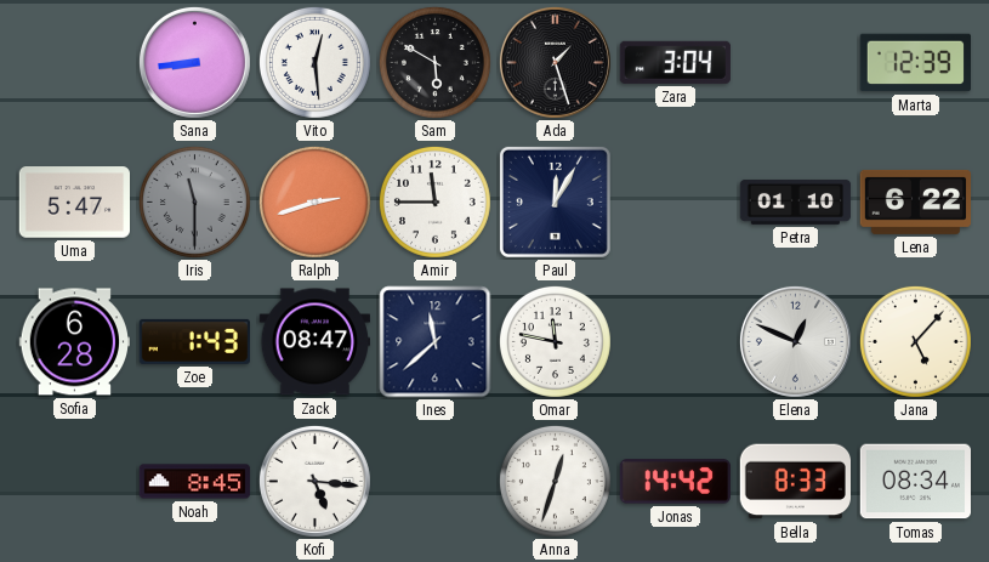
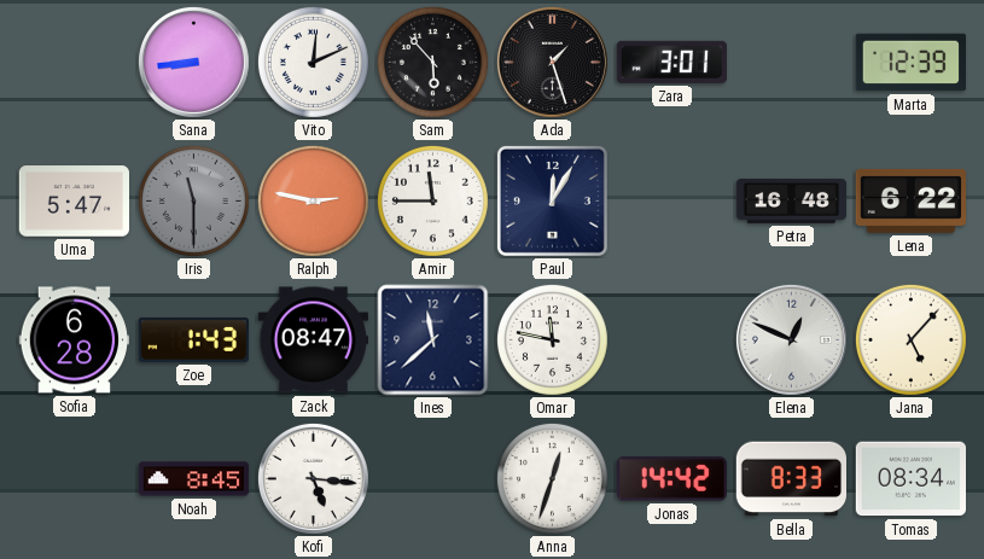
Vito: 12:29 -> 12:11
Sam: 5:50 -> 5:53
Zara: 3:04 -> 3:01
Ralph: 2:42 -> 2:47
Petra: 01:10 -> 16:48
